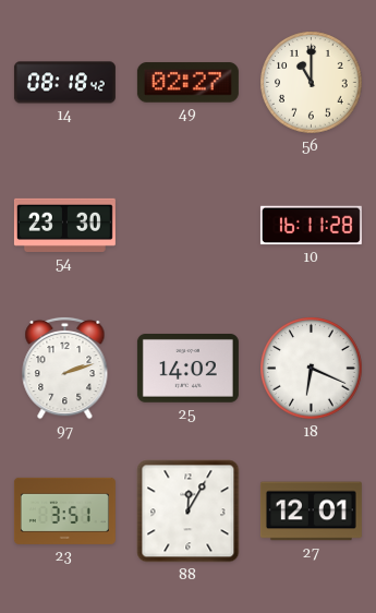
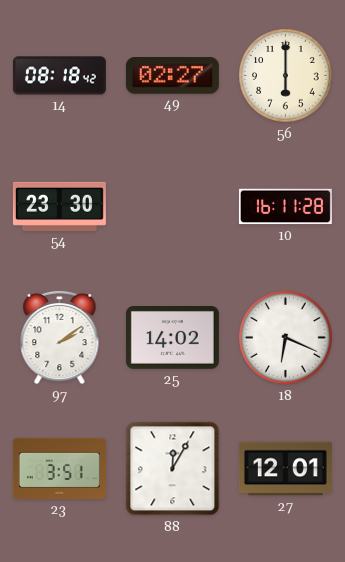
56: 11:00 -> 6:00
97: 2:12 -> 2:09
